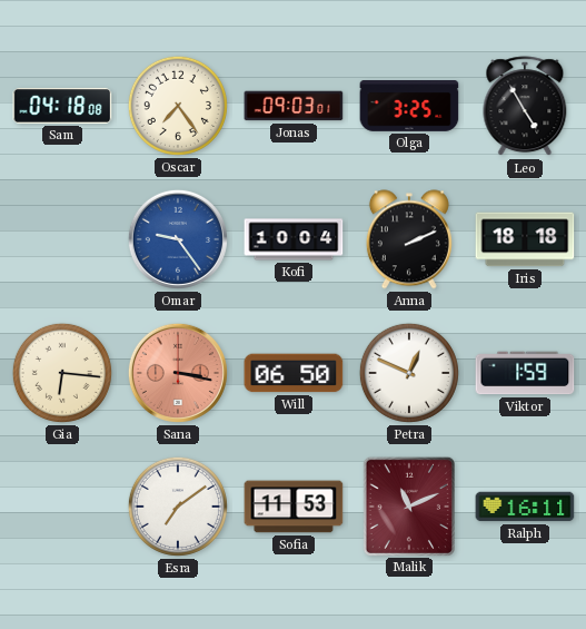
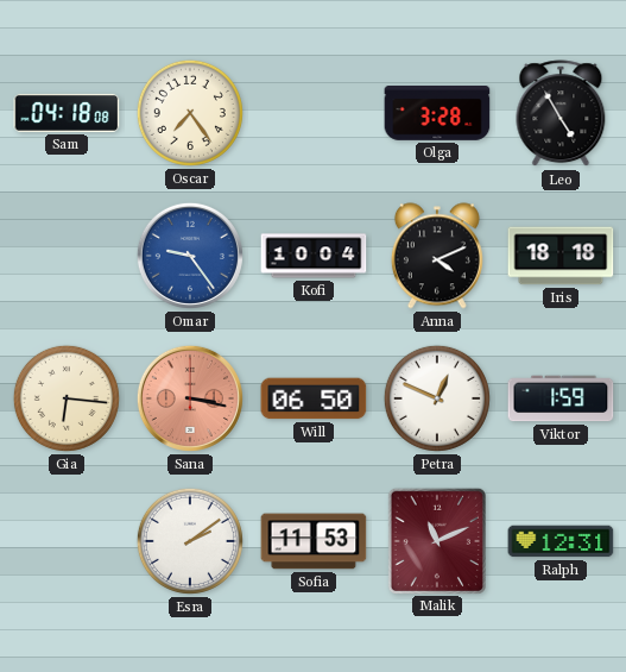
Jonas: 09:03 -> none
Olga: 3:25 -> 3:28
Anna: 2:11 -> 4:11
Esra: 7:09 -> 2:09
Ralph: 16:11 -> 12:31
